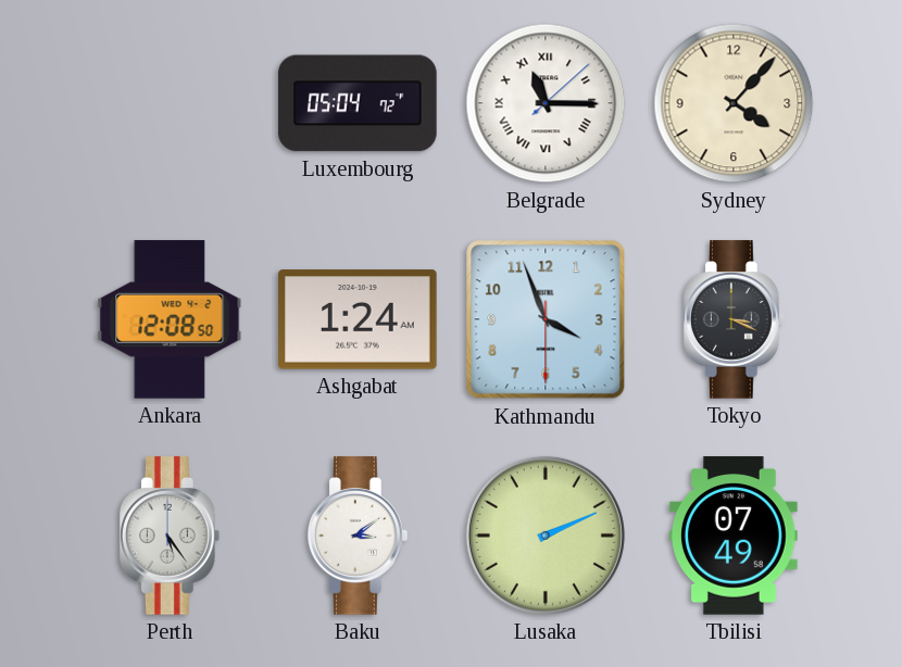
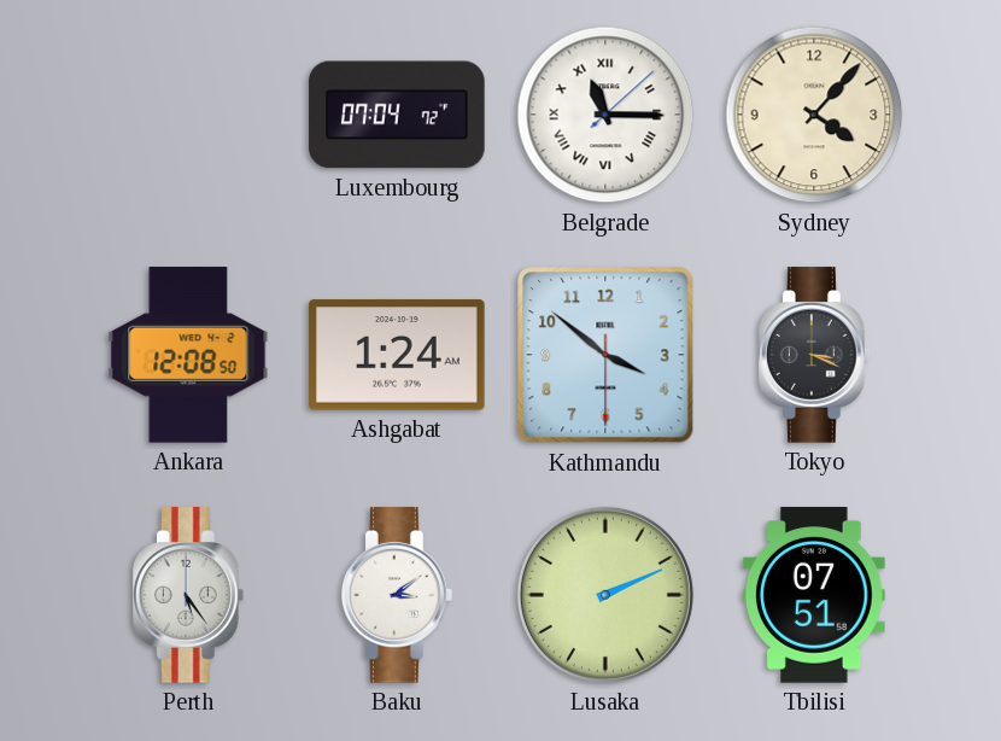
Luxembourg: 05:04 -> 07:04
Kathmandu: 3:56 -> 3:51
Tbilisi: 07:49 -> 07:51
